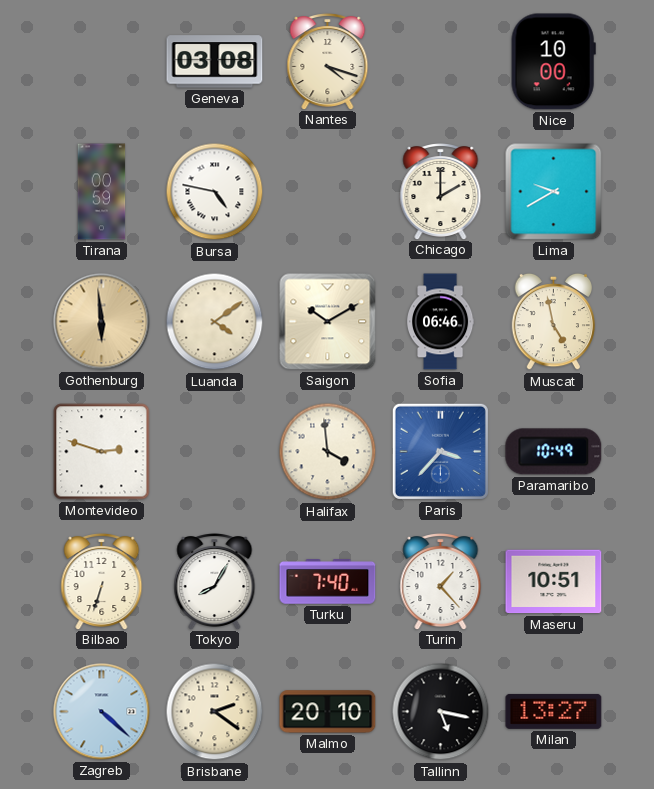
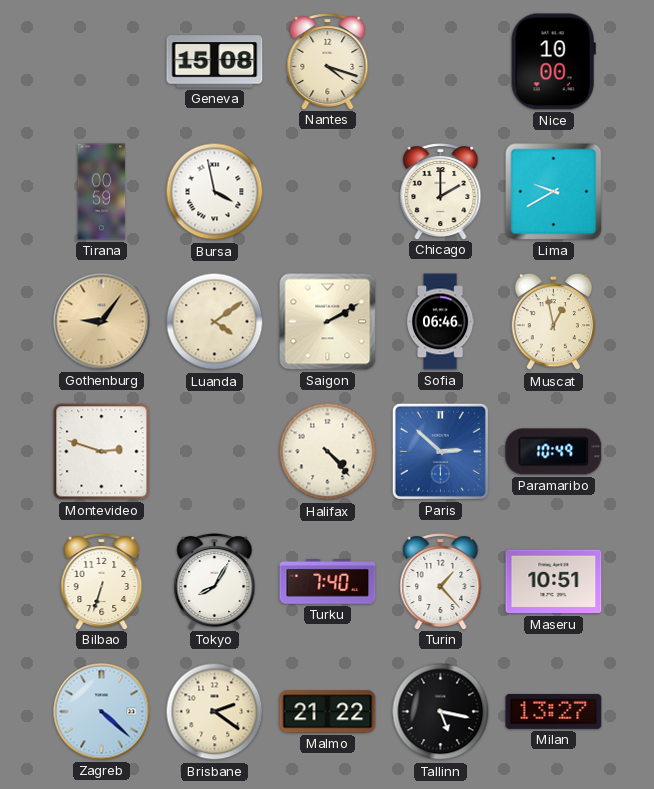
Geneva: 03:08 -> 15:08
Bursa: 4:47 -> 3:58
Gothenburg: 5:59 -> 9:06
Saigon: 10:10 -> 2:10
Muscat: 4:58 -> 12:58
Halifax: 3:59 -> 4:23
Paris: 3:37 -> 2:52
Malmo: 20:10 -> 21:22
